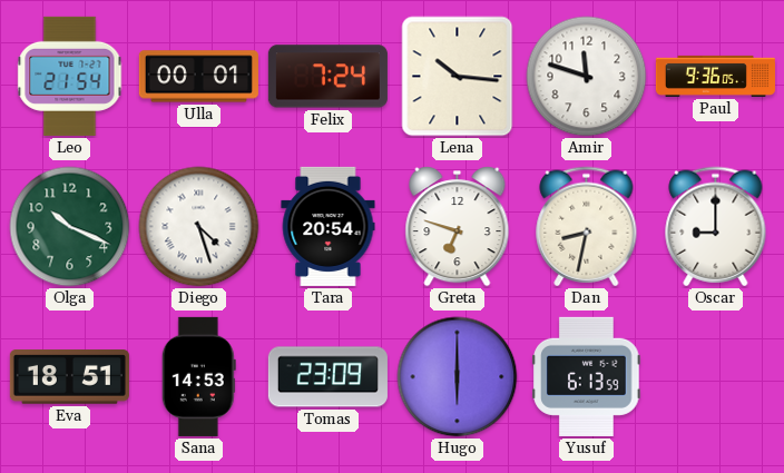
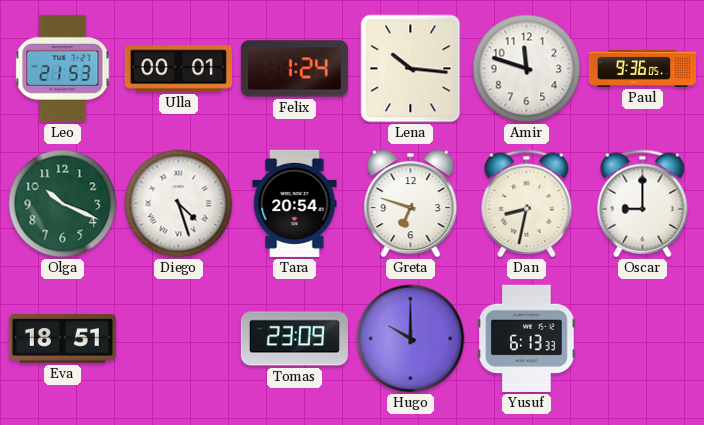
Leo: 21:54 -> 21:53
Felix: 7:24 -> 1:24
Sana: 14:53 -> none
Hugo: 6:00 -> 10:00
Yusuf: 6:13:59 -> 6:13:33
